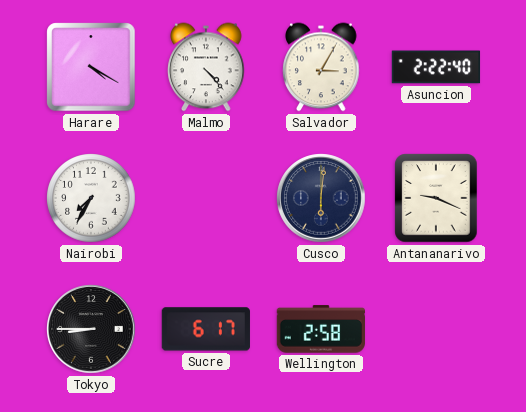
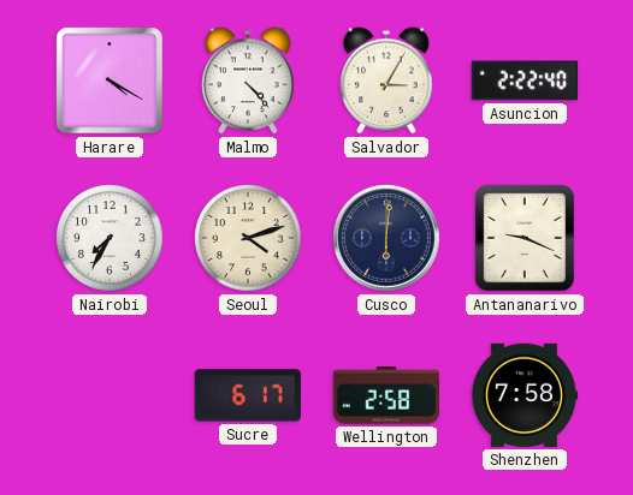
Seoul: none -> 4:12
Tokyo: 8:45 -> none
Shenzhen: none -> 7:58
